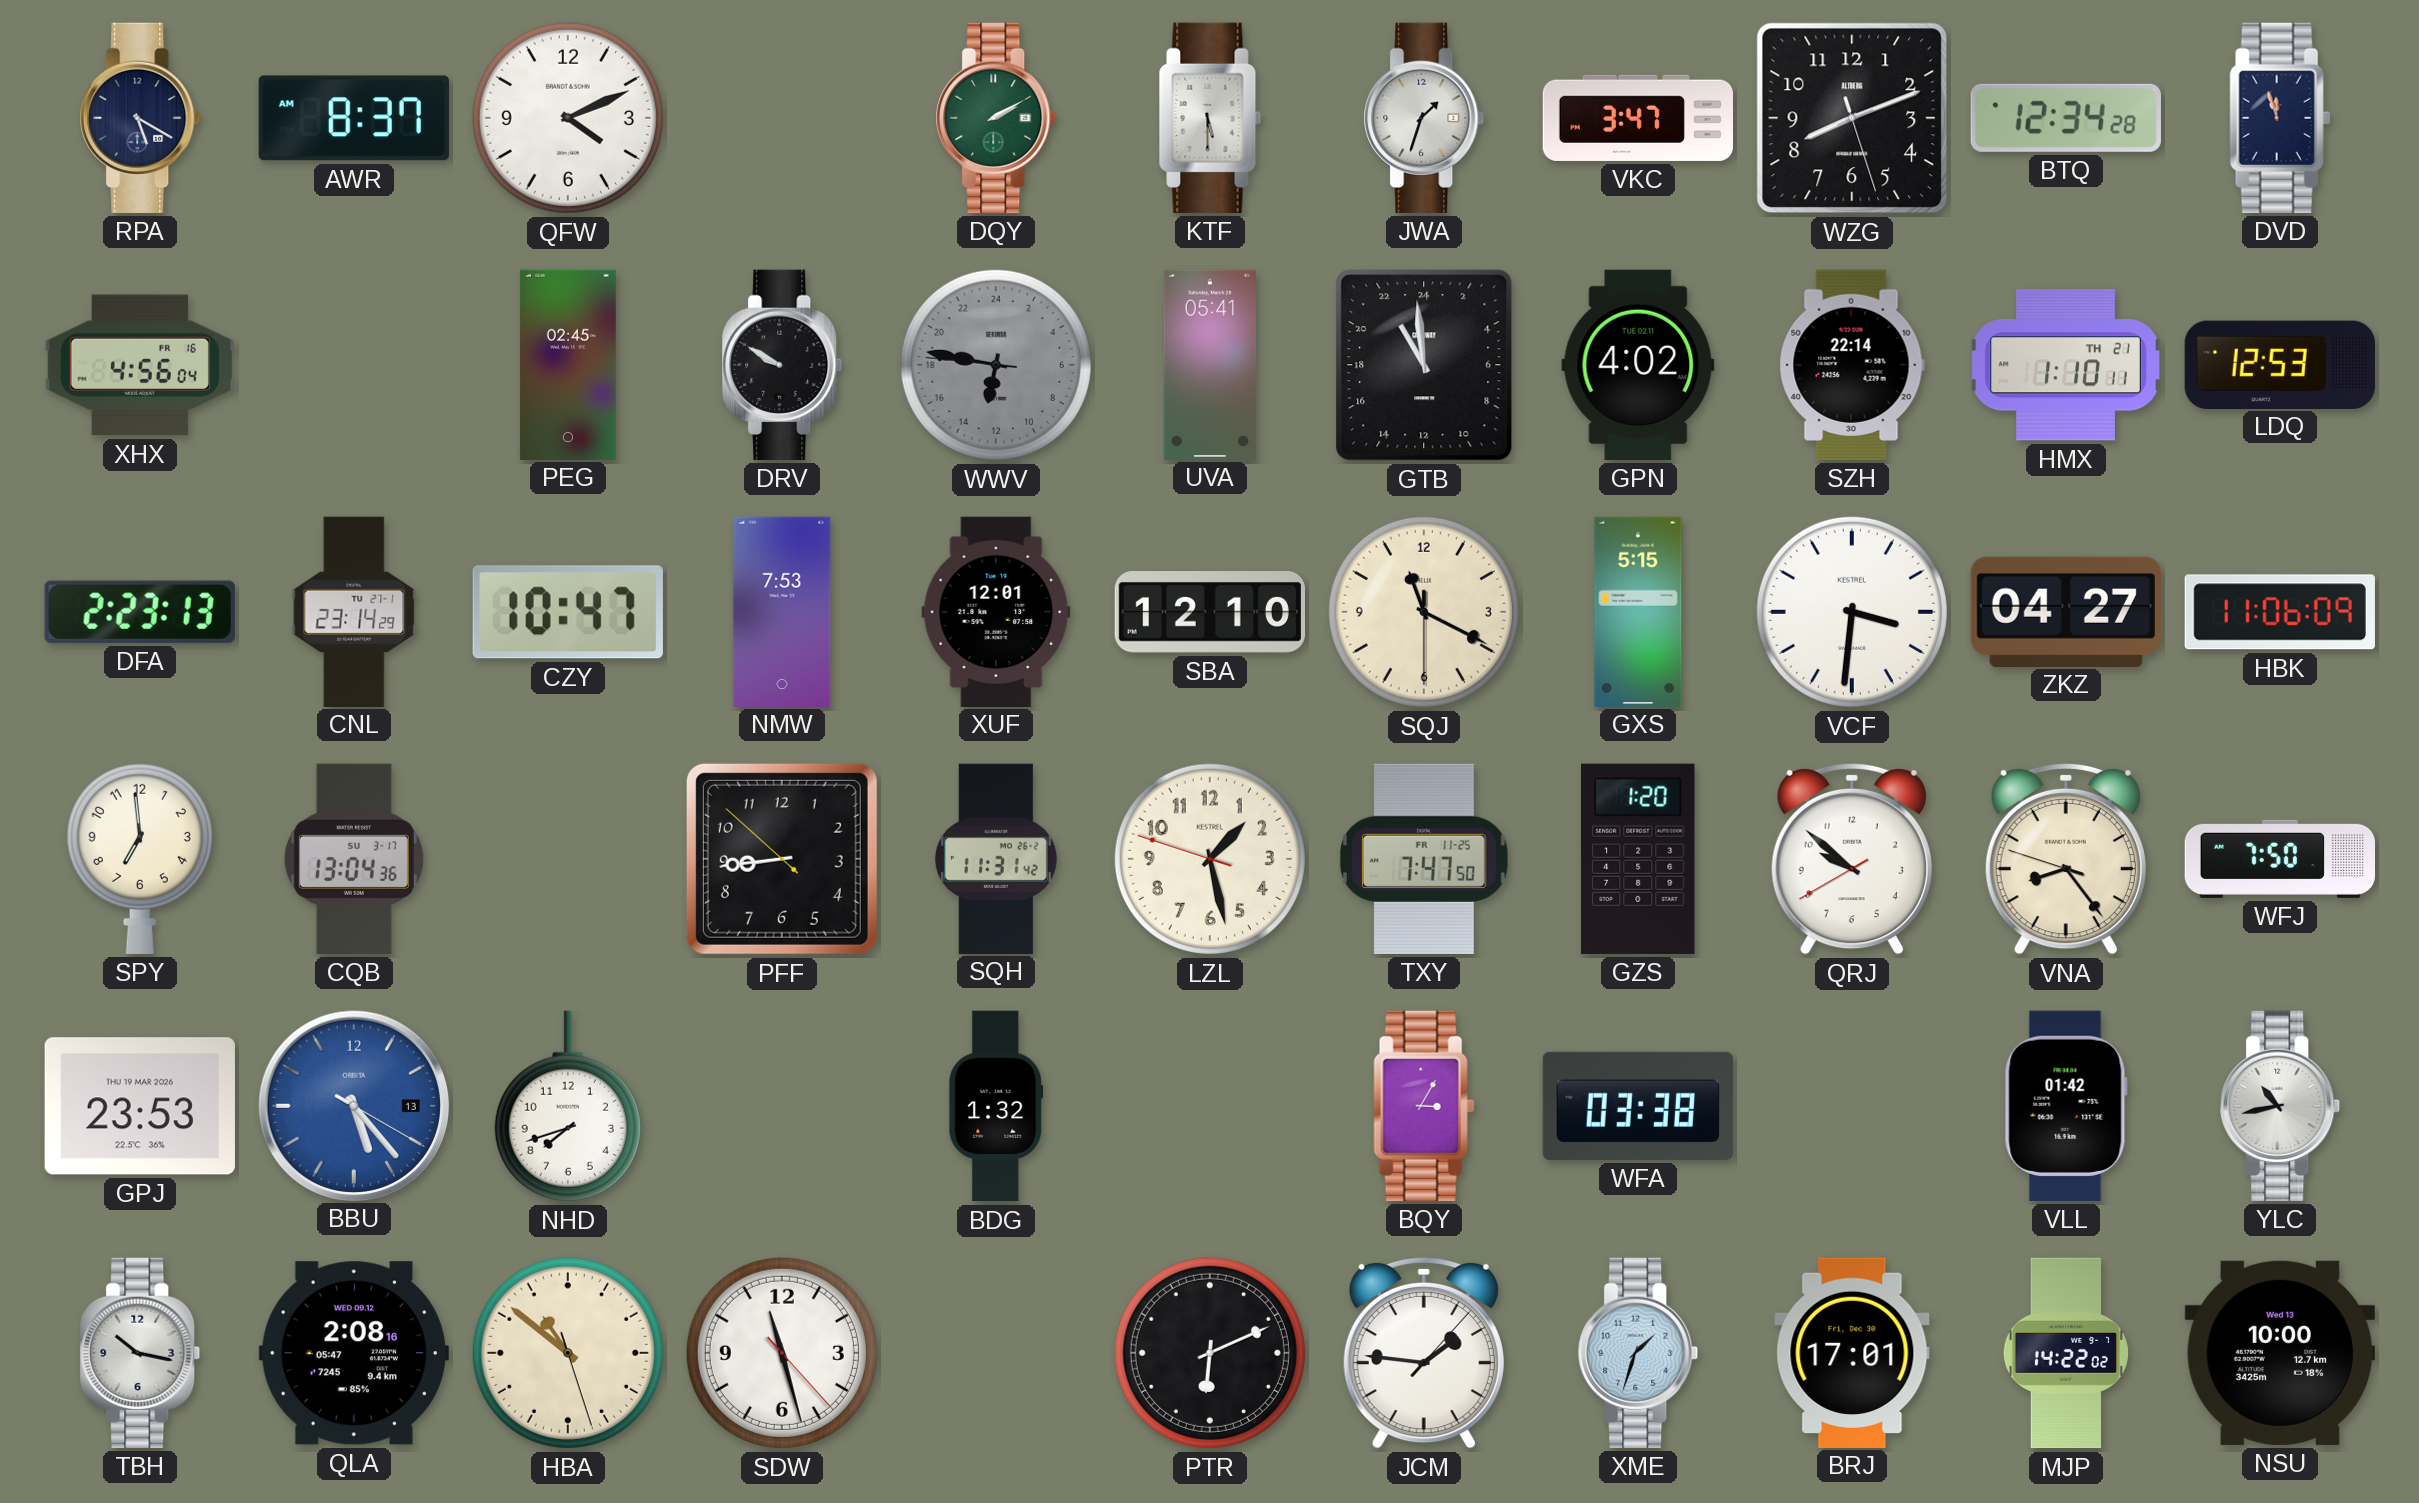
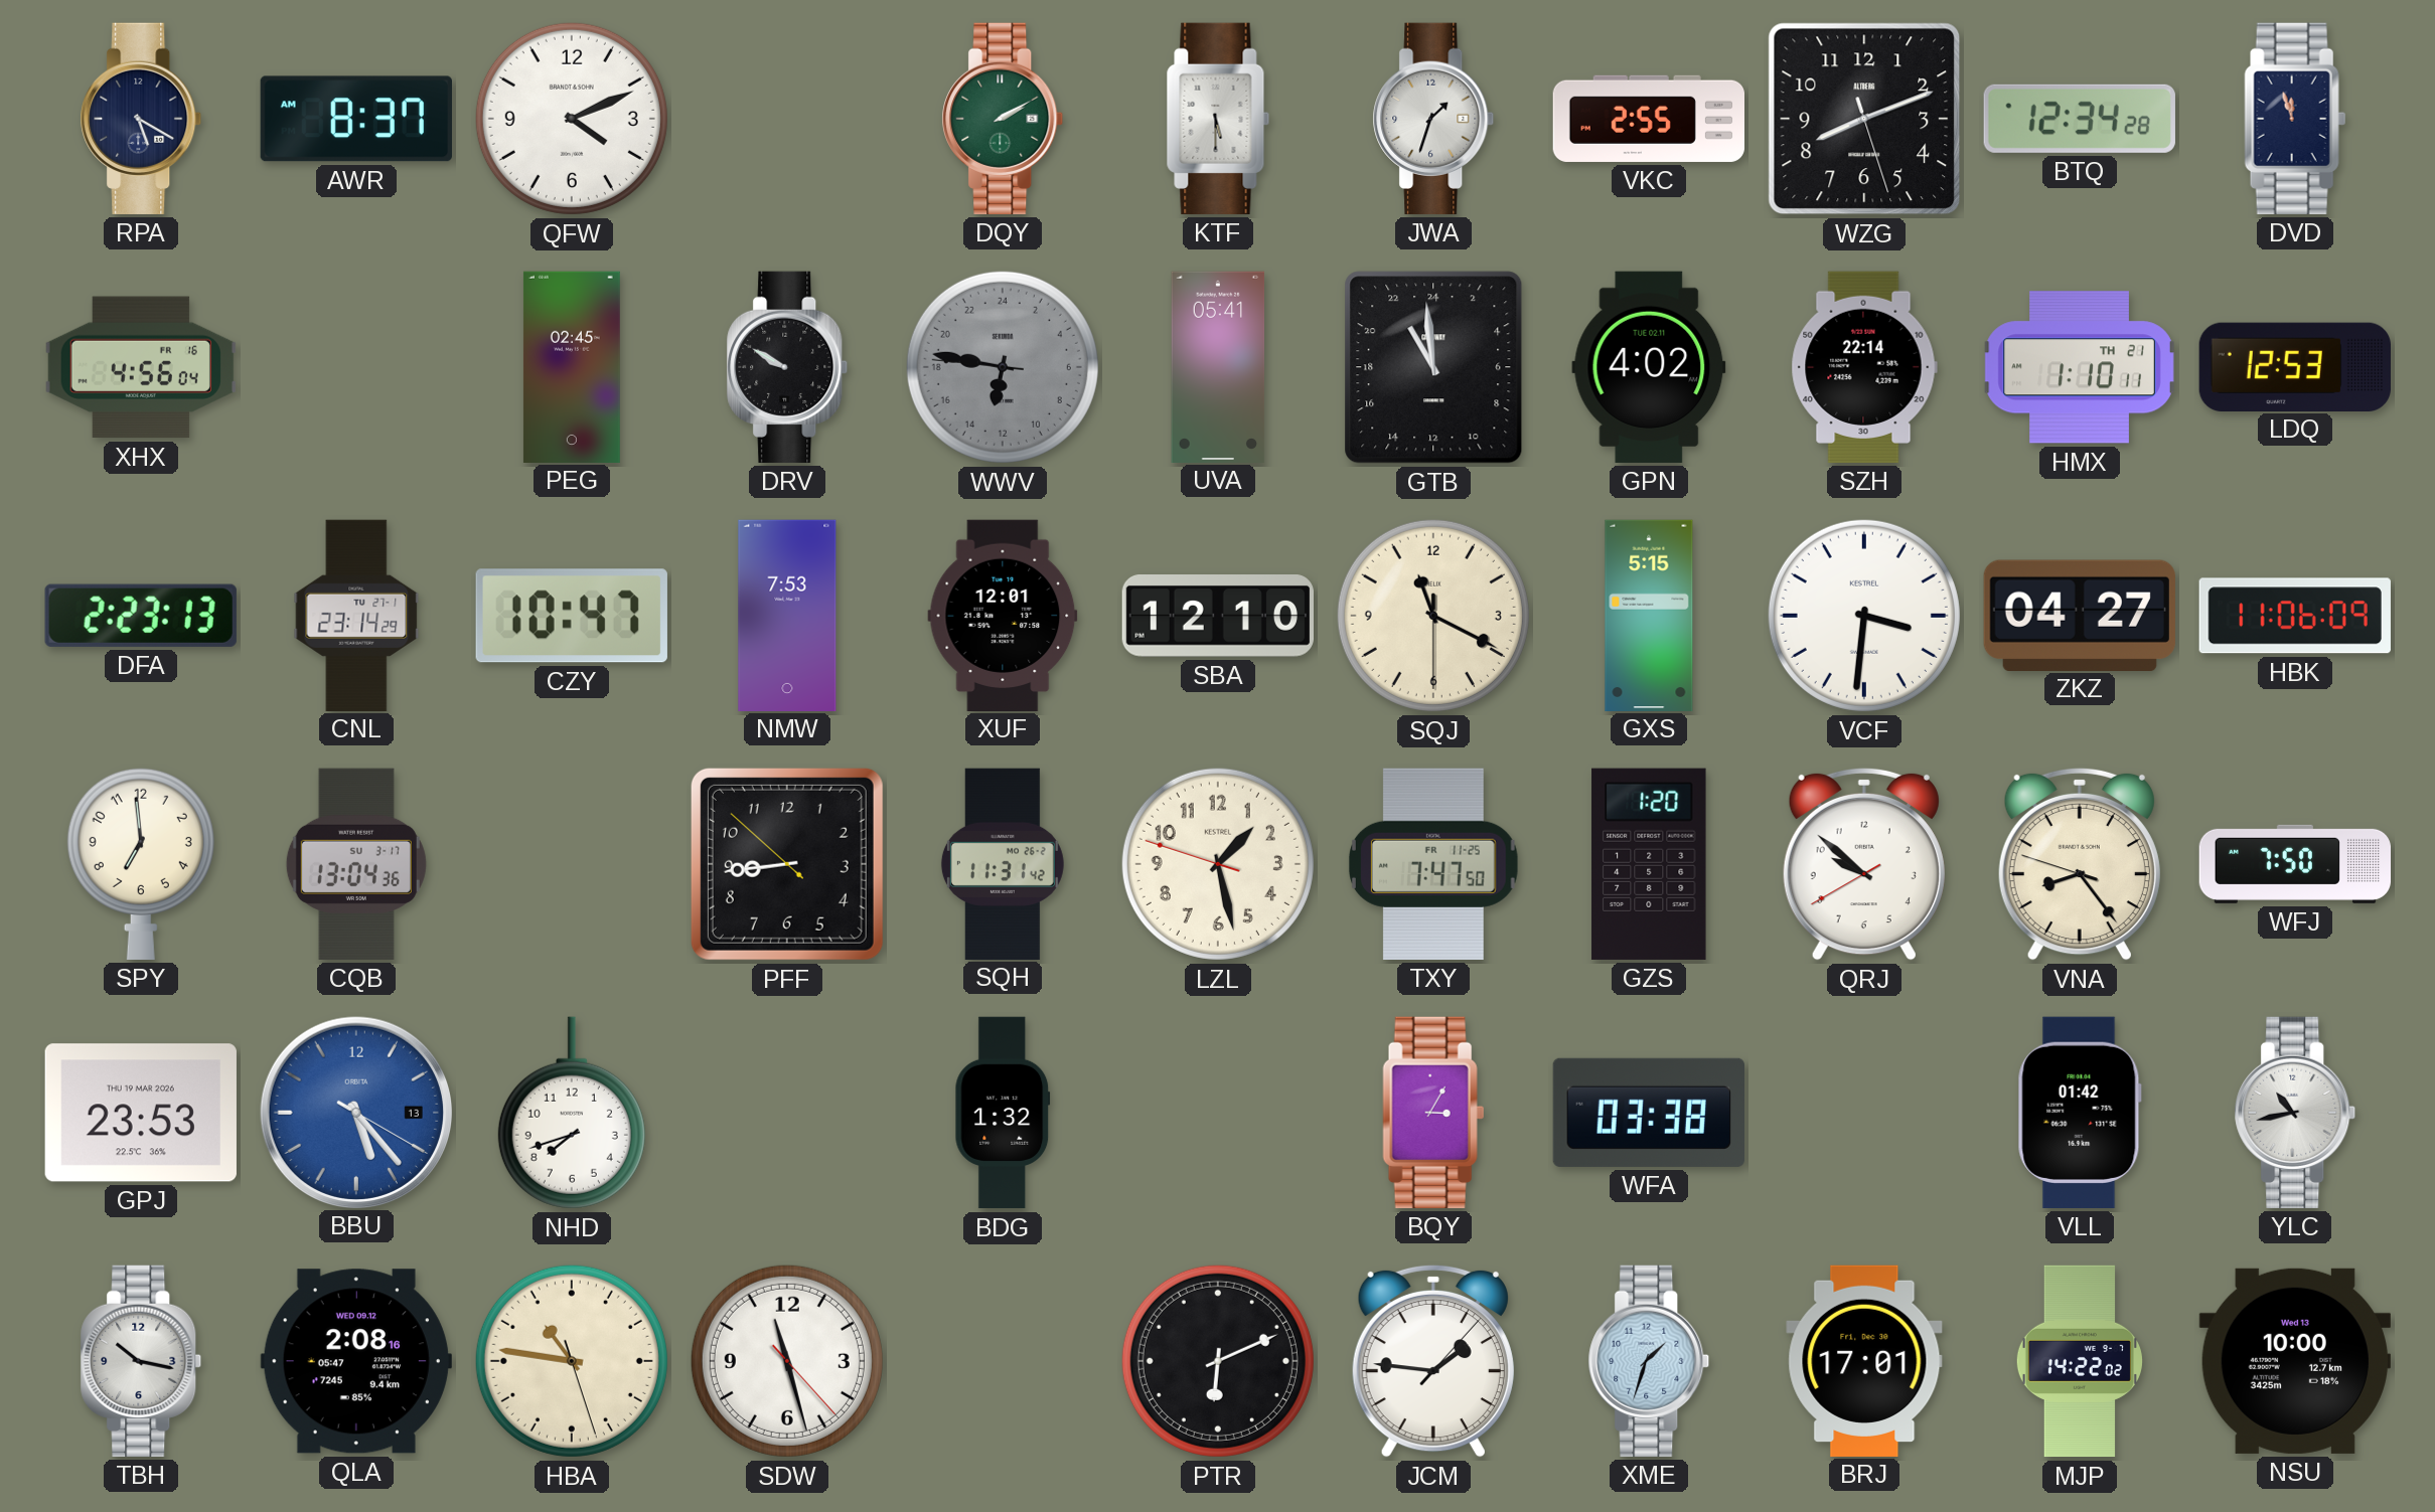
VKC: 3:47 -> 2:55
HBA: 10:51 -> 10:46
